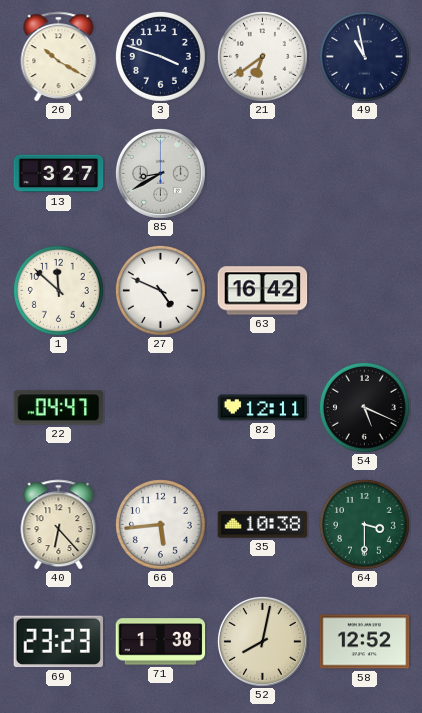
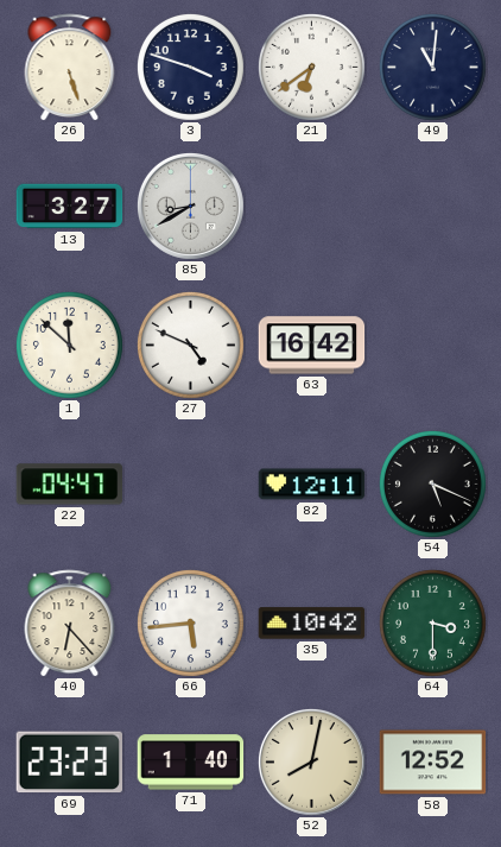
26: 10:20 -> 5:27
49: 10:58 -> 11:01
35: 10:38 -> 10:42
71: 1:38 -> 1:40
